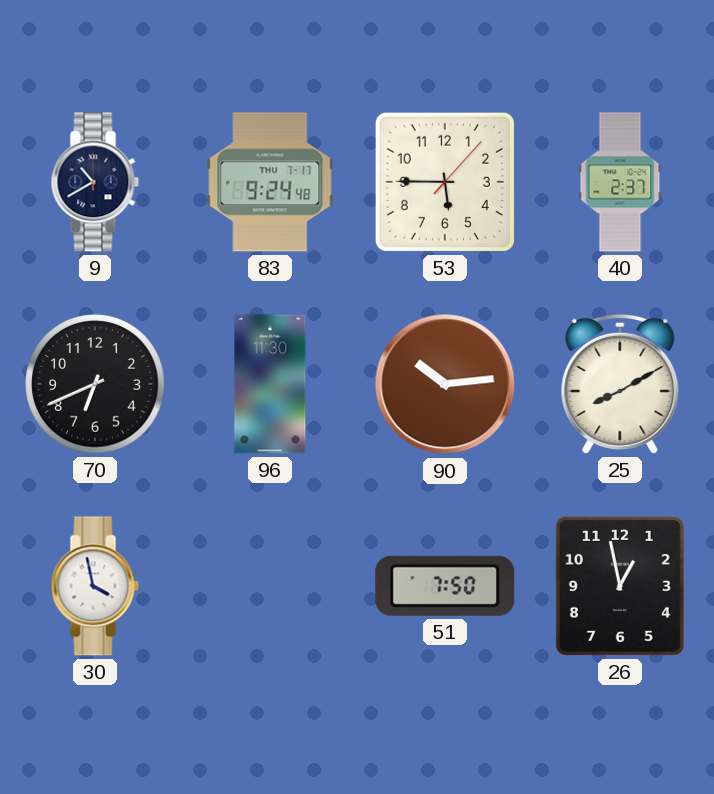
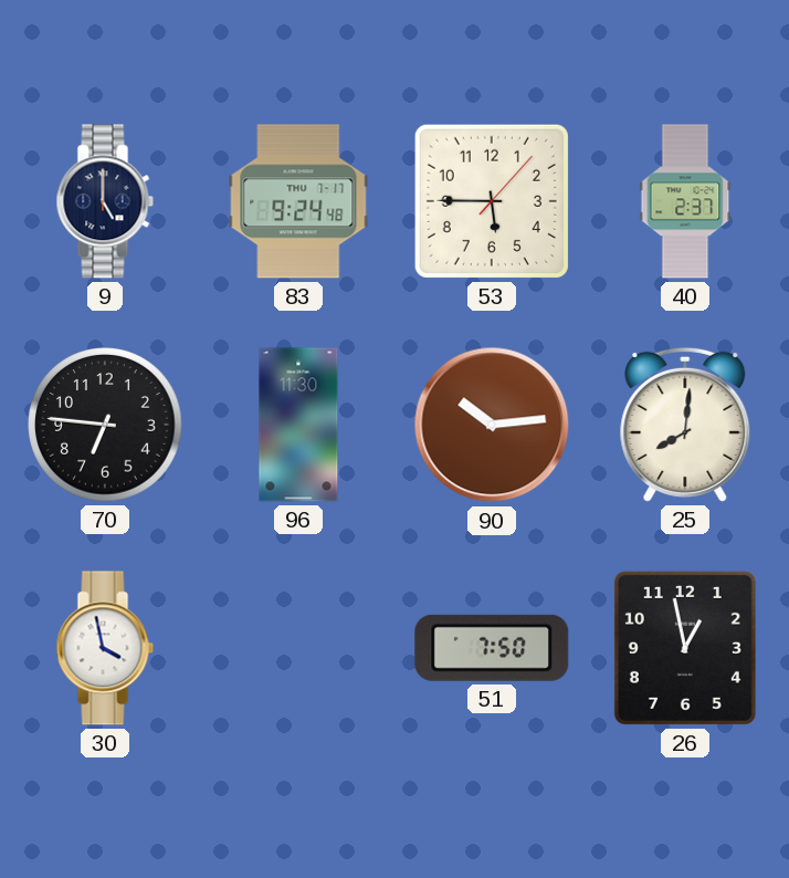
9: 10:40 -> 5:00
70: 6:41 -> 6:46
25: 8:10 -> 8:01
